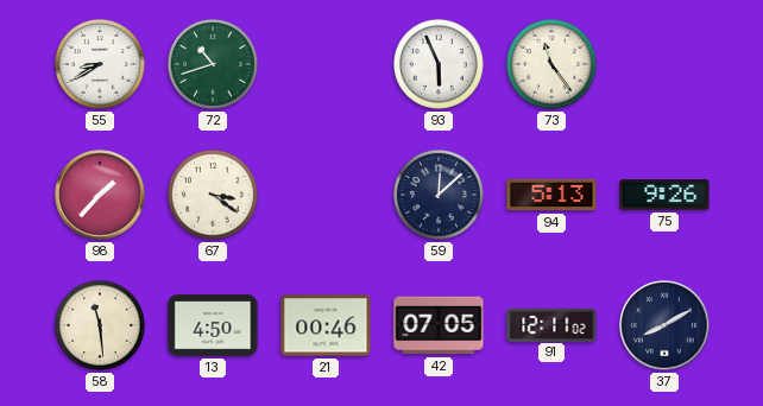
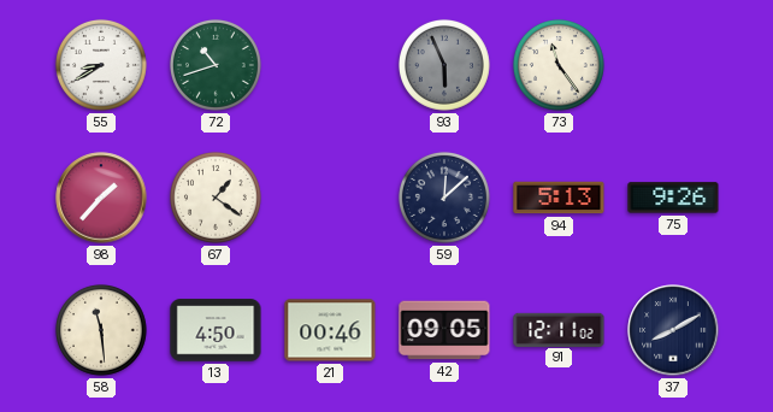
93 dial: white -> grey
67: 3:21 -> 1:21
42: 07:05 -> 09:05
